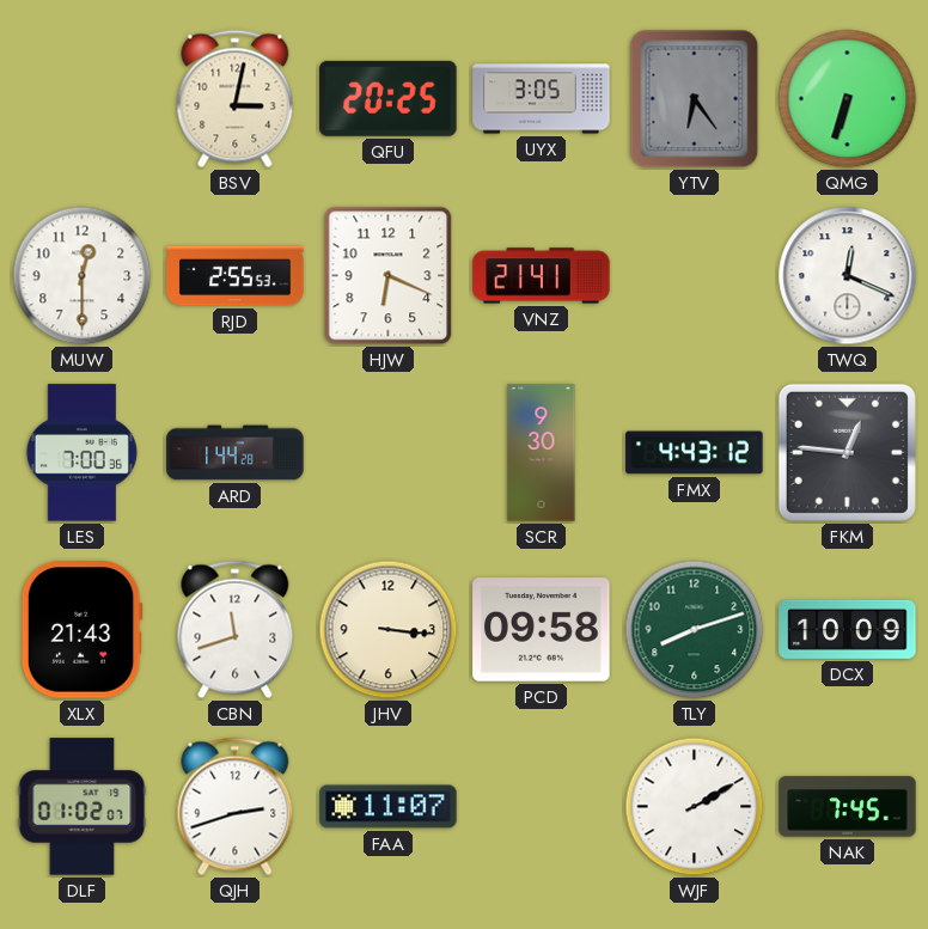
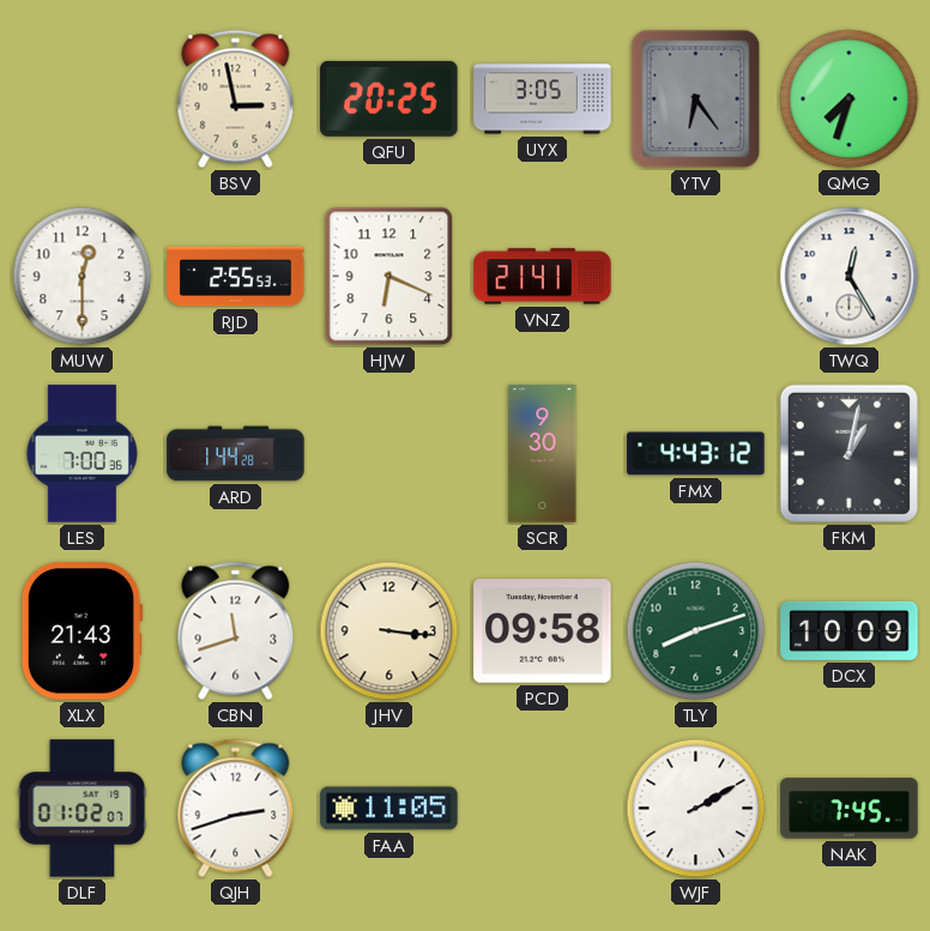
BSV: 3:02 -> 2:58
QMG: 6:33 -> 7:33
TWQ: 12:19 -> 12:25
FKM: 12:46 -> 1:02
FAA: 11:07 -> 11:05
